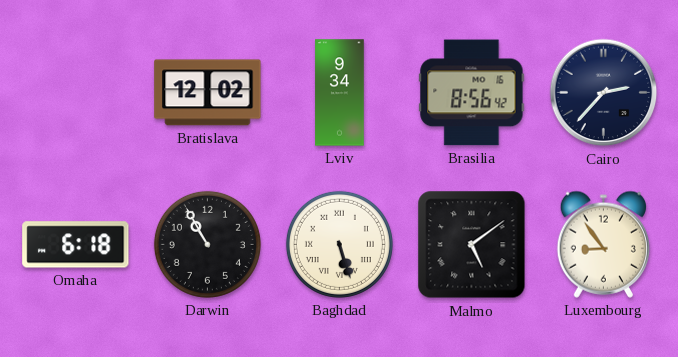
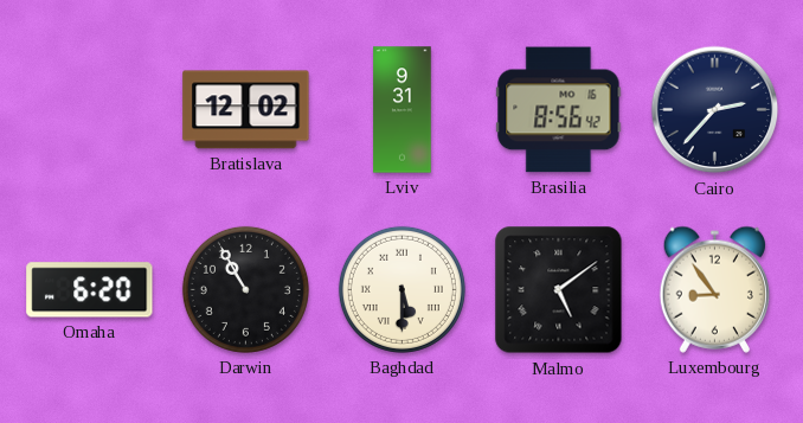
Lviv: 9:34 -> 9:31
Omaha: 6:18 -> 6:20
Baghdad: 5:27 -> 5:30
